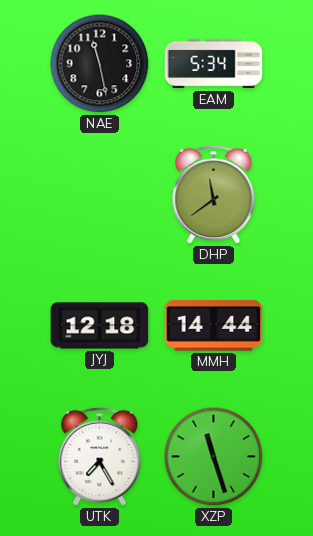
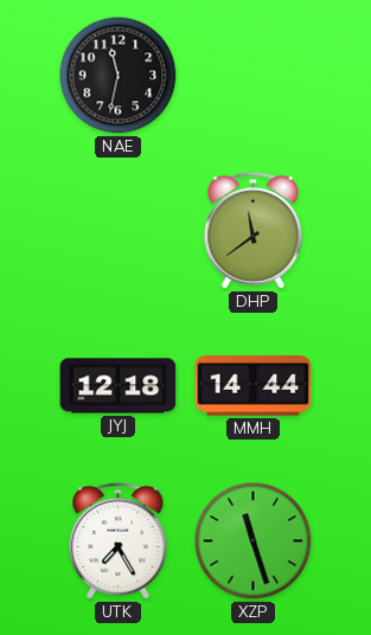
NAE: 11:28 -> 11:32
EAM: 5:34 -> none
